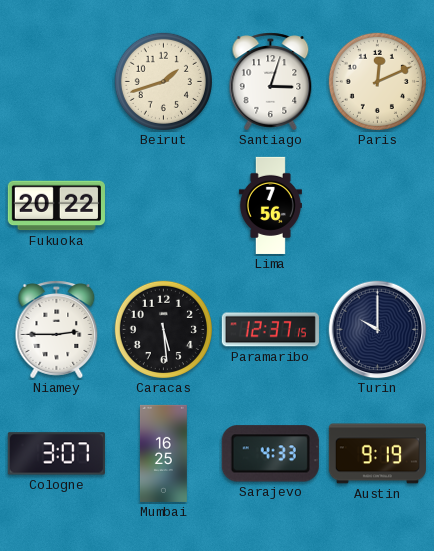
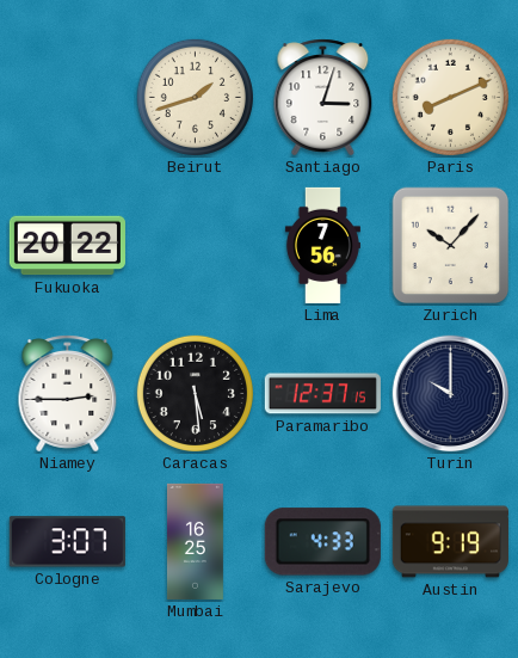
Paris: 12:11 -> 8:11
Zurich: none -> 10:07
